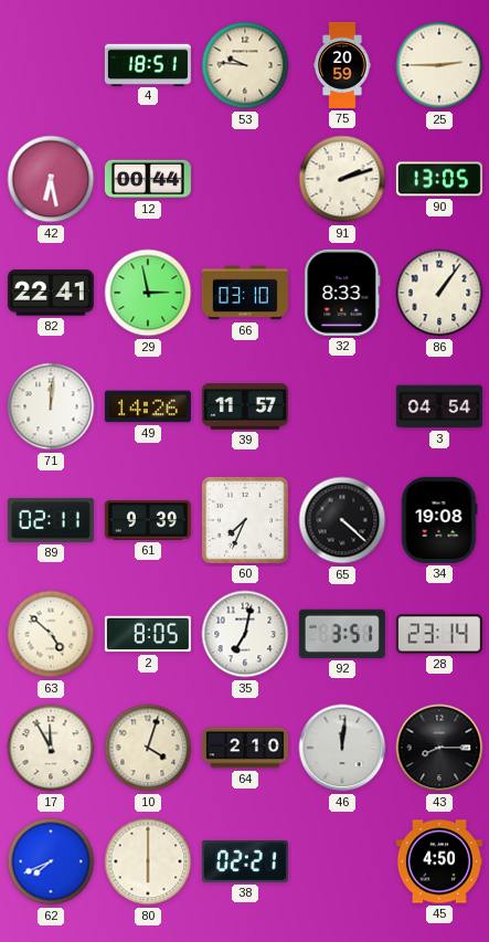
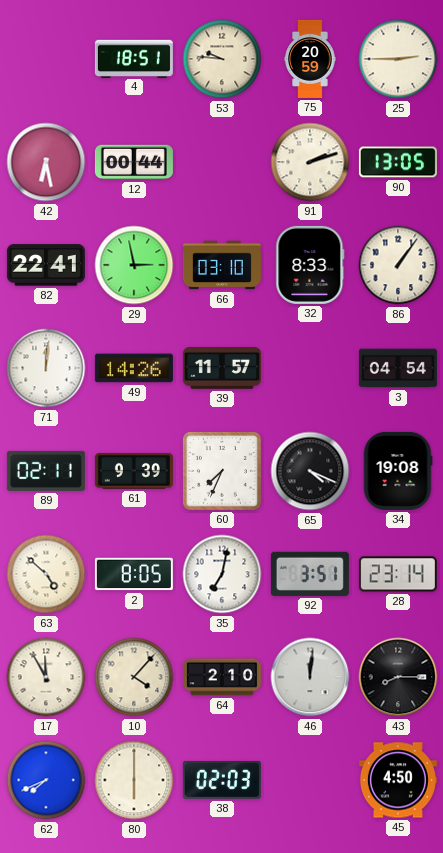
65: 4:22 -> 4:19
10: 4:03 -> 4:07
38: 02:21 -> 02:03
